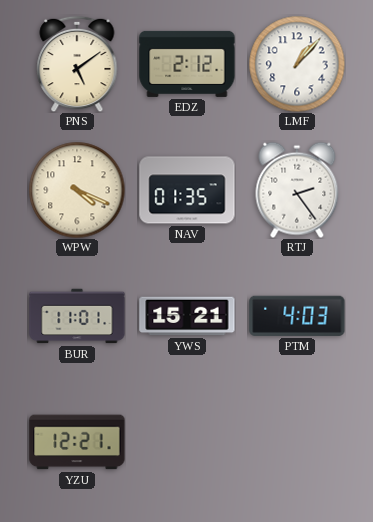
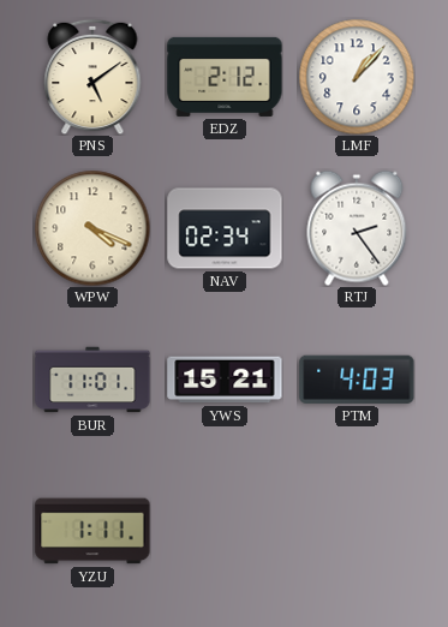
NAV: 01:35 -> 02:34
YZU: 12:21 -> 1:11
